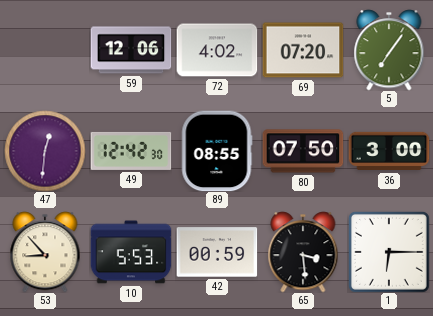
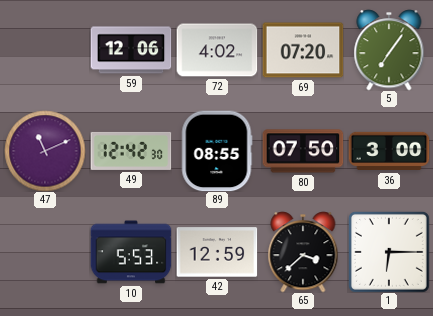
47: 12:31 -> 11:11
53: 8:53 -> none
42: 00:59 -> 12:59
65: 3:29 -> 3:38
